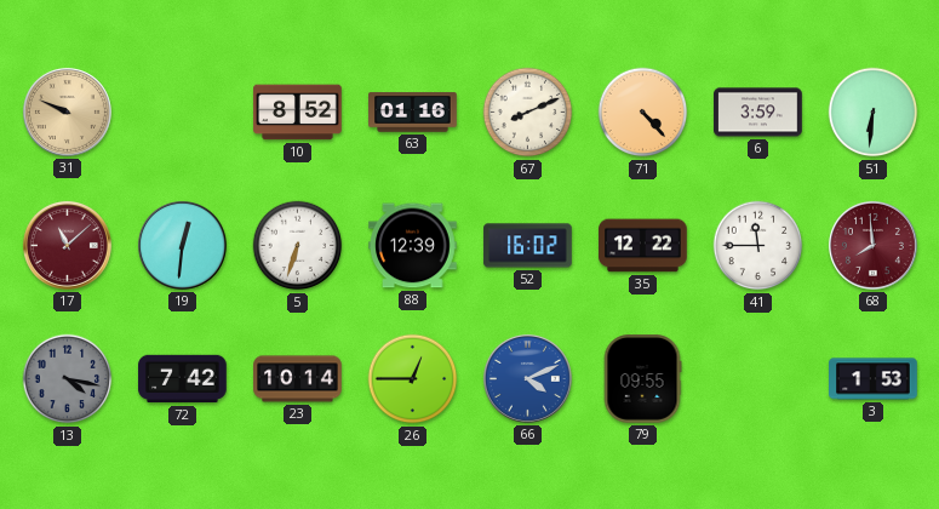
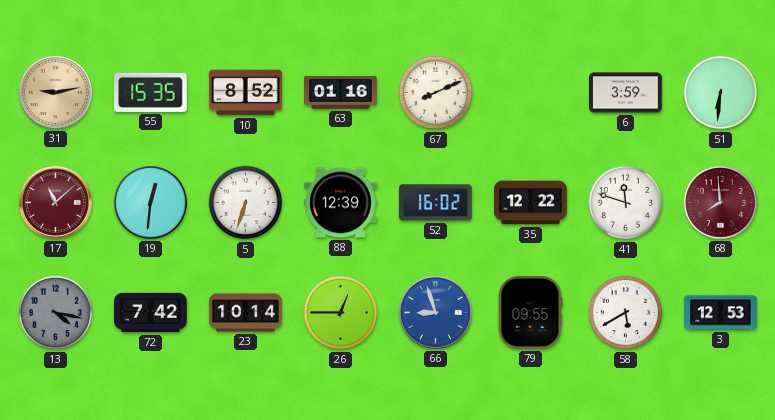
31: 9:49 -> 9:13
55: none -> 15:35
71: 4:23 -> none
41: 11:45 -> 11:48
66: 4:11 -> 8:57
58: none -> 5:40
3: 1:53 -> 12:53
